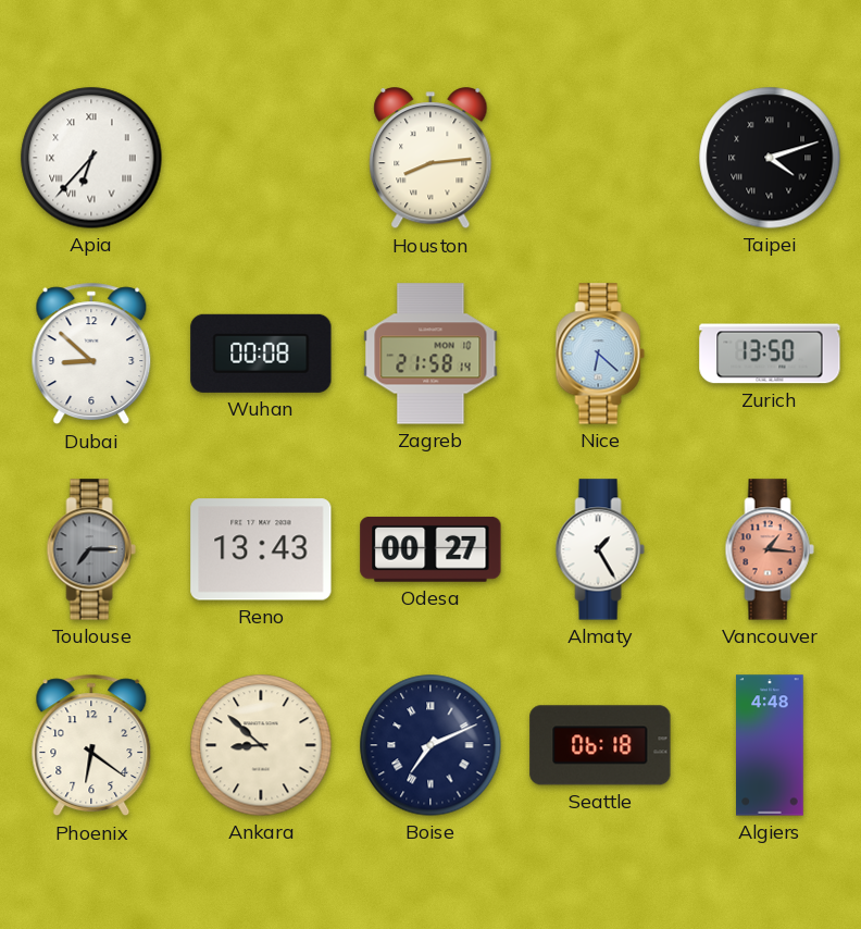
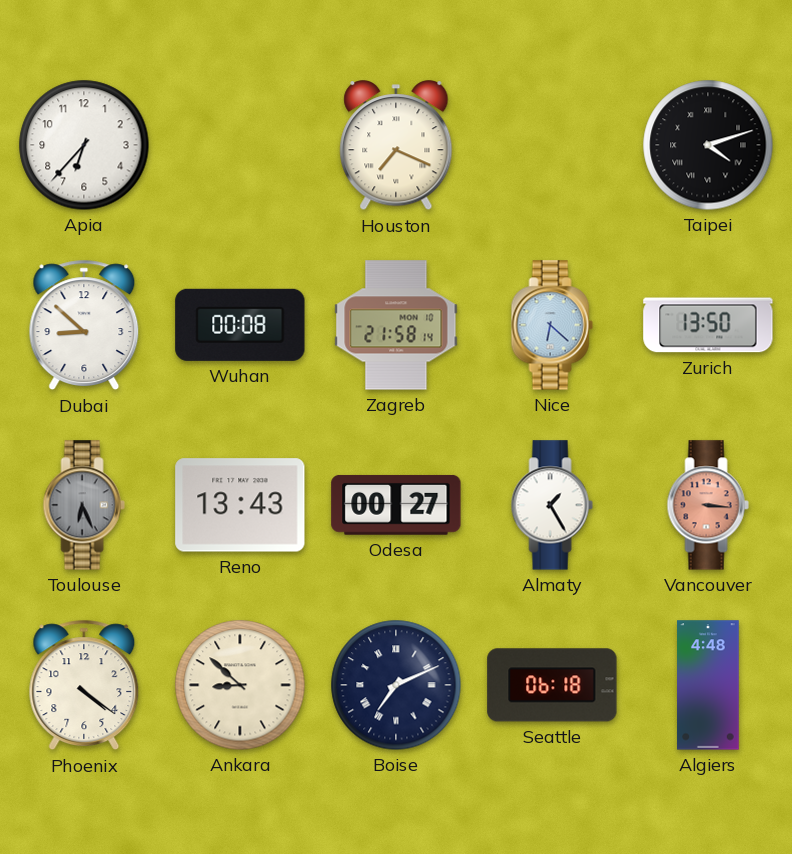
Apia numerals: Roman -> Arabic
Houston: 8:14 -> 7:19
Toulouse: 7:15 -> 6:26
Vancouver: 1:16 -> 3:16
Phoenix: 6:21 -> 4:21
